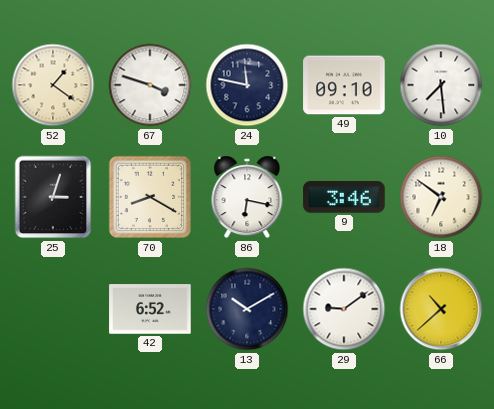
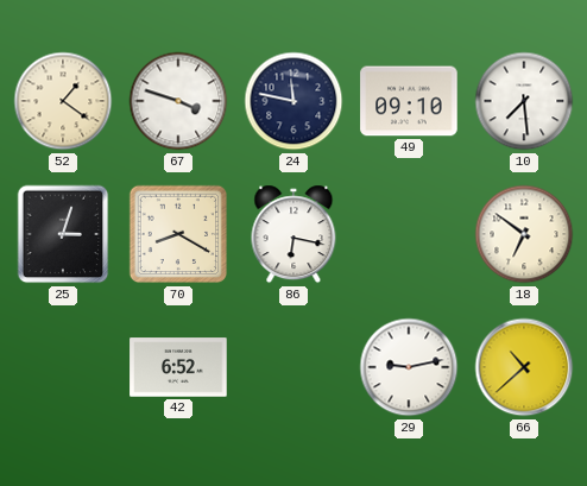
9: 3:46 -> none
13: 10:10 -> none
29: 9:09 -> 9:13
